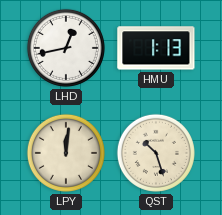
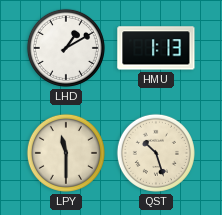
LHD: 12:43 -> 1:10
LPY: 12:01 -> 11:30
